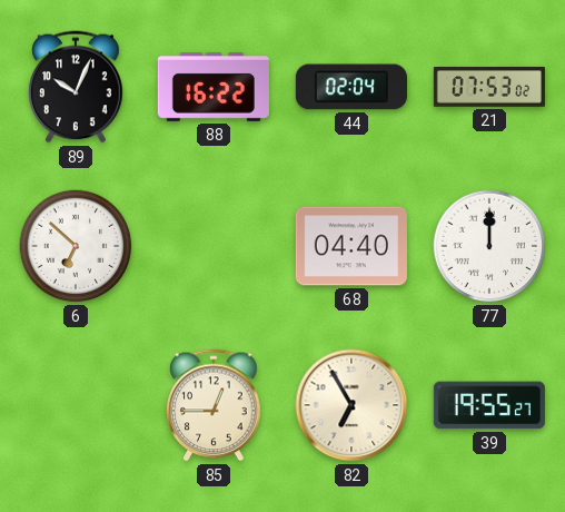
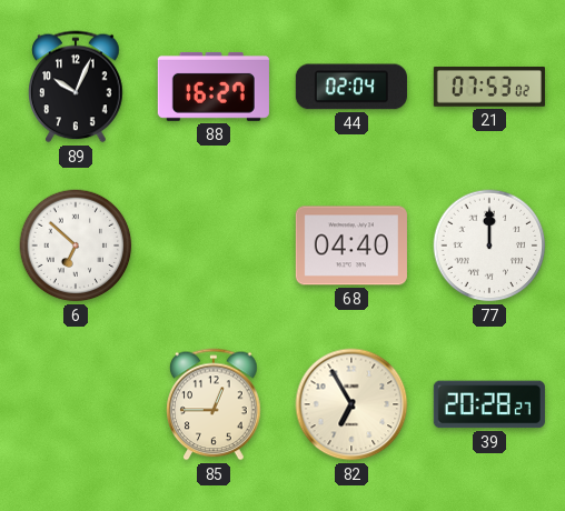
88: 16:22 -> 16:27
39: 19:55 -> 20:28
